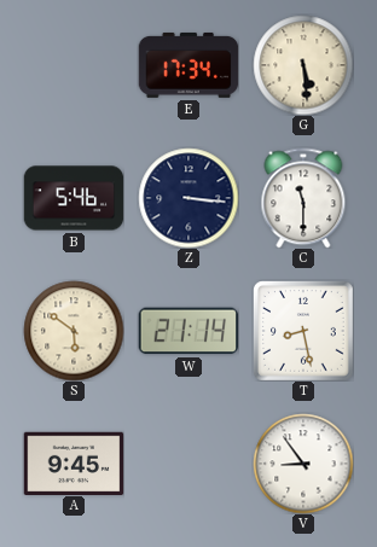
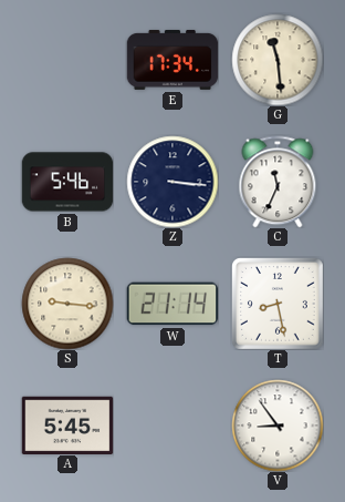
G: 5:29 -> 11:29
C: 11:30 -> 11:34
S: 5:51 -> 9:16
A: 9:45 -> 5:45
